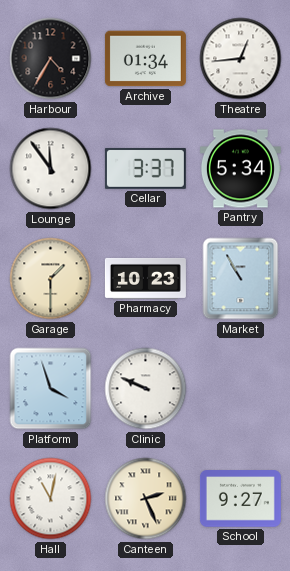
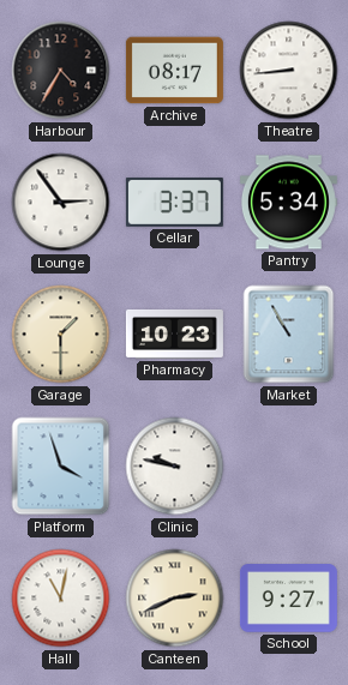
Archive: 01:34 -> 08:17
Theatre: 12:44 -> 8:44
Lounge: 11:54 -> 2:54
Clinic: 9:49 -> 9:47
Canteen: 2:26 -> 2:41
